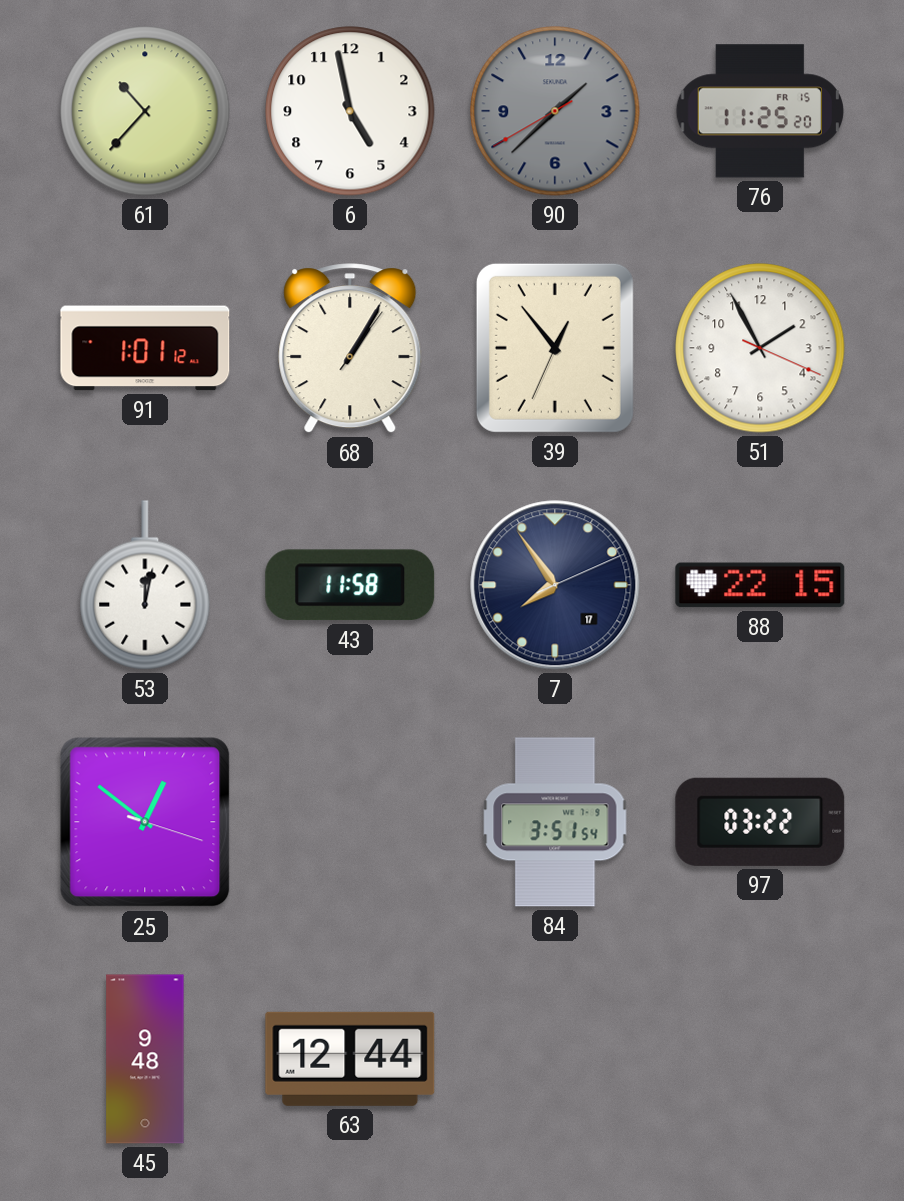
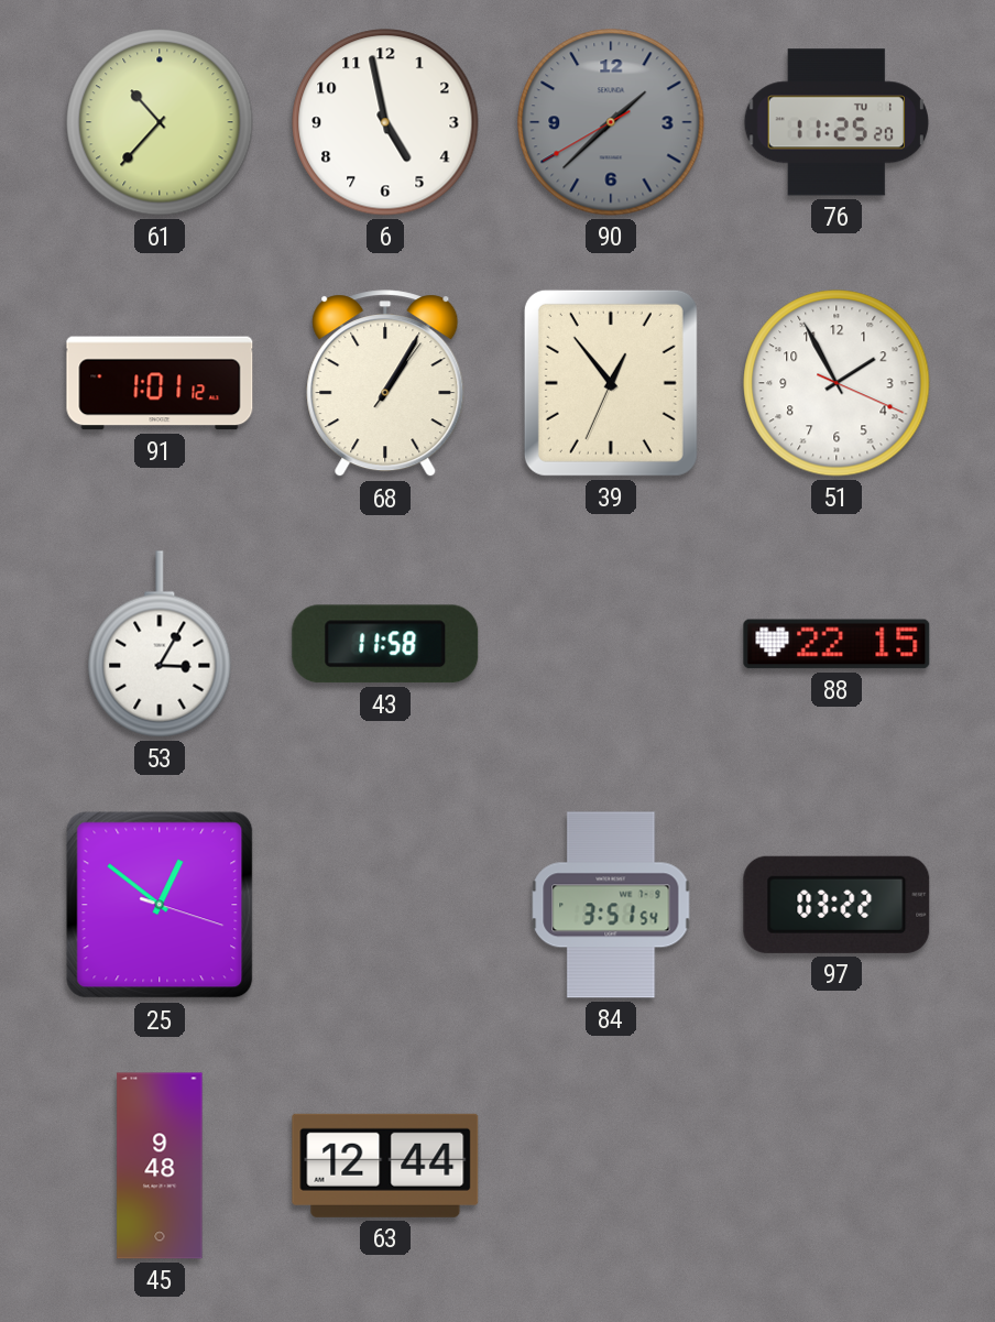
76 date: FR 15 -> TU 1
53: 12:02 -> 3:05
7: 7:54 -> none
